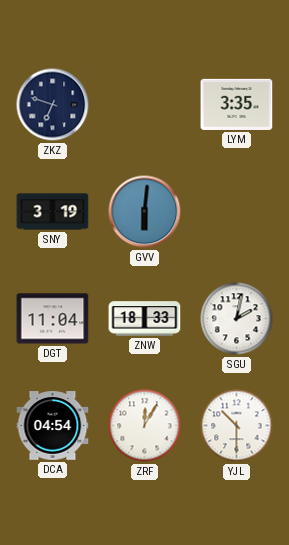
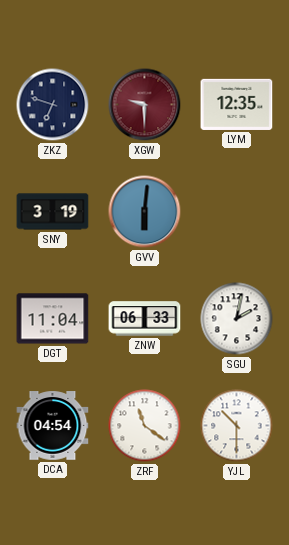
XGW: none -> 9:30
LYM: 3:35 -> 12:35
ZNW: 18:33 -> 06:33
ZRF: 12:05 -> 11:21
